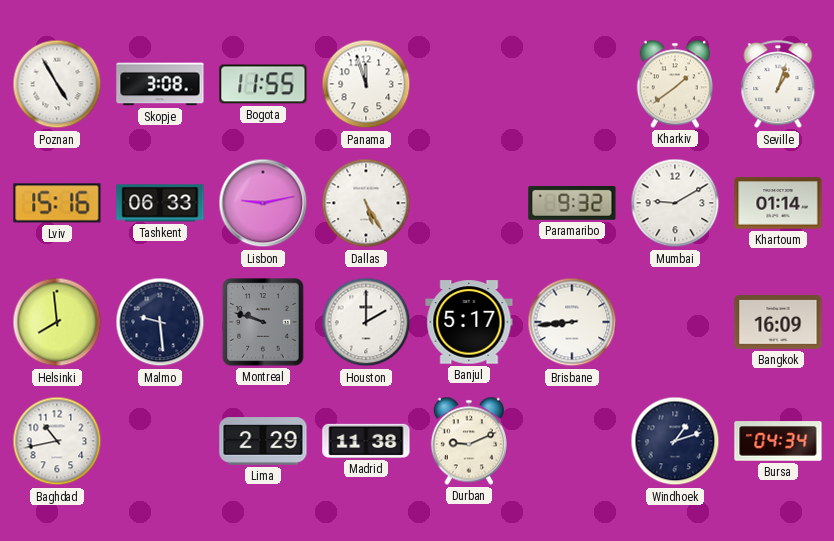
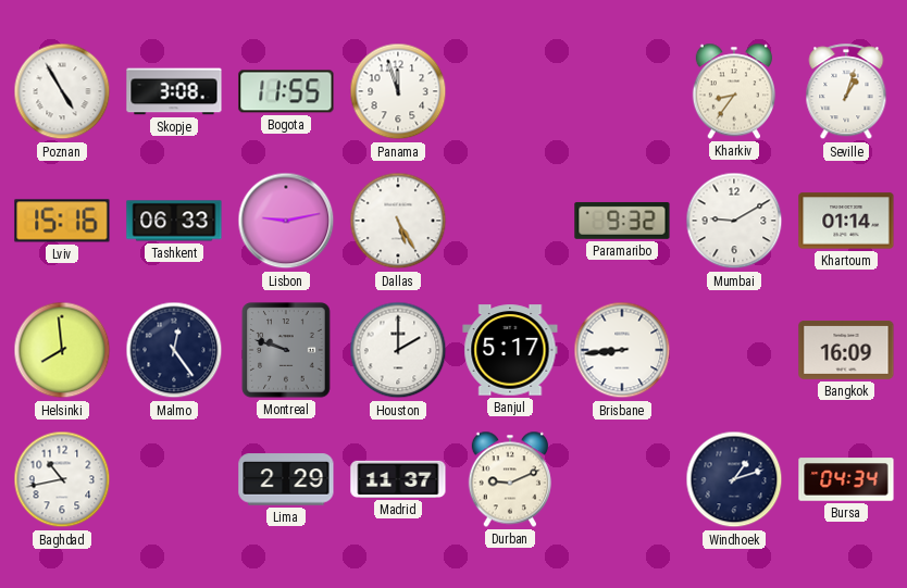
Kharkiv: 1:39 -> 8:36
Malmo: 9:29 -> 12:24
Madrid: 11:38 -> 11:37
